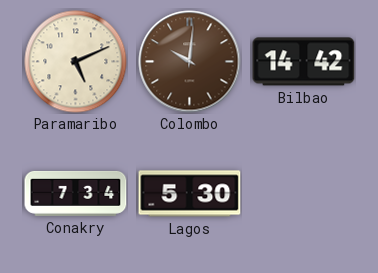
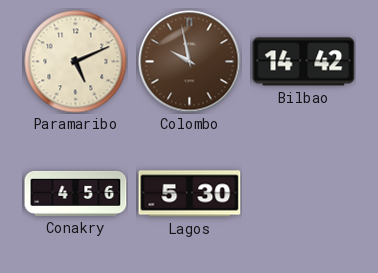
Colombo: 10:01 -> 9:58
Conakry: 7:34 -> 4:56
